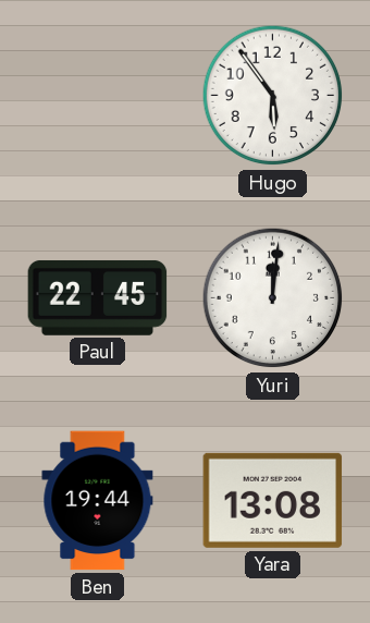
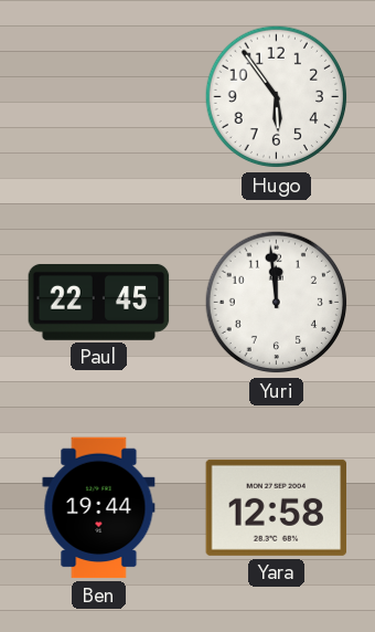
Yuri: 12:01 -> 11:59
Yara: 13:08 -> 12:58
